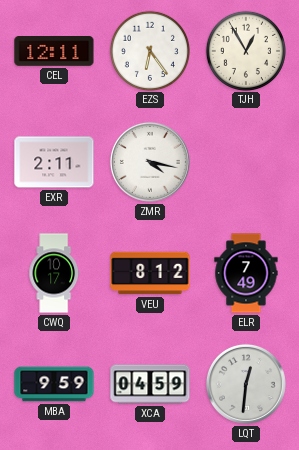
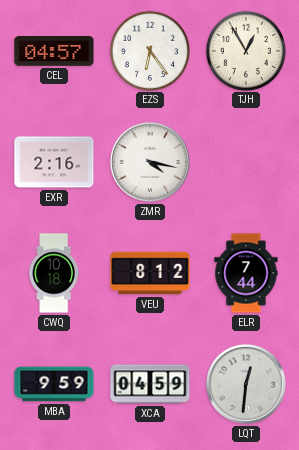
CEL: 12:11 -> 04:57
EXR: 2:11 -> 2:16
CWQ: 10:17 -> 10:18
ELR: 7:49 -> 7:44
